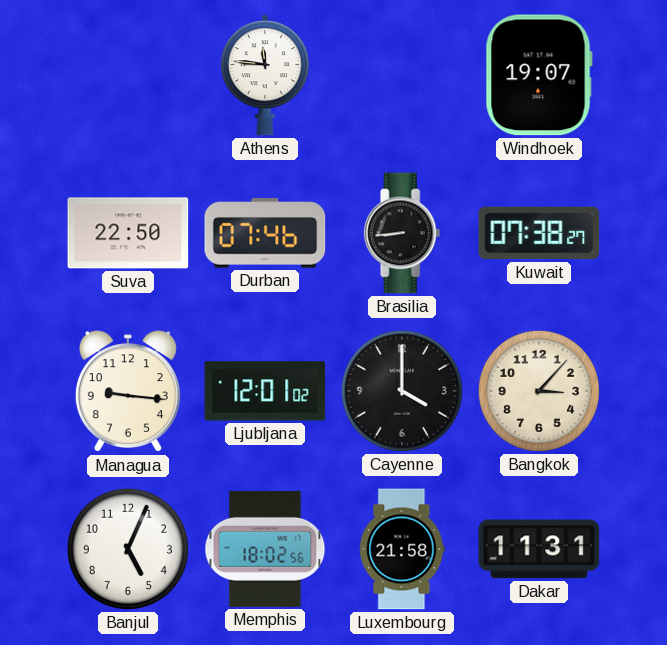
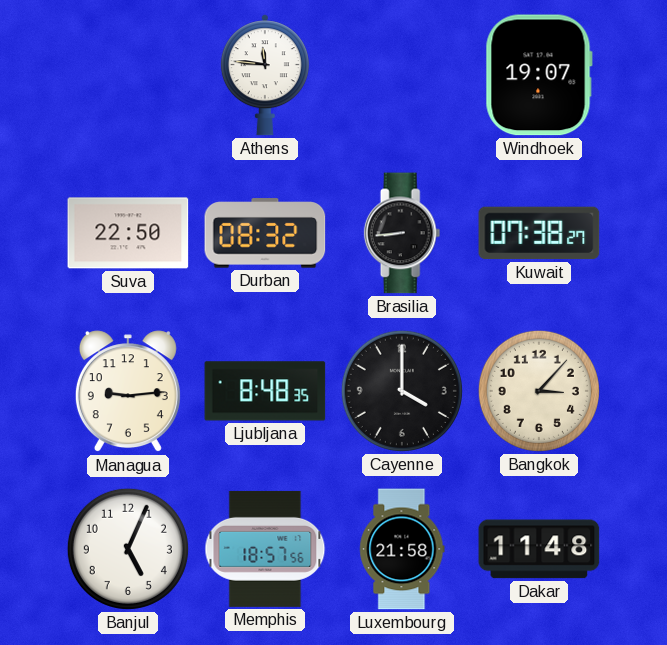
Durban: 07:46 -> 08:32
Managua: 9:16 -> 9:14
Ljubljana: 12:01 -> 8:48
Memphis: 18:02 -> 18:57
Dakar: 11:31 -> 11:48
